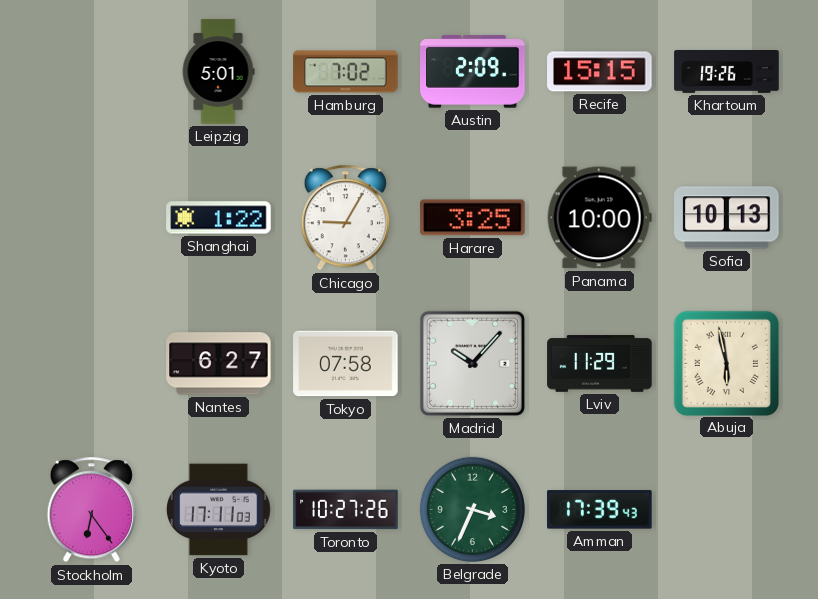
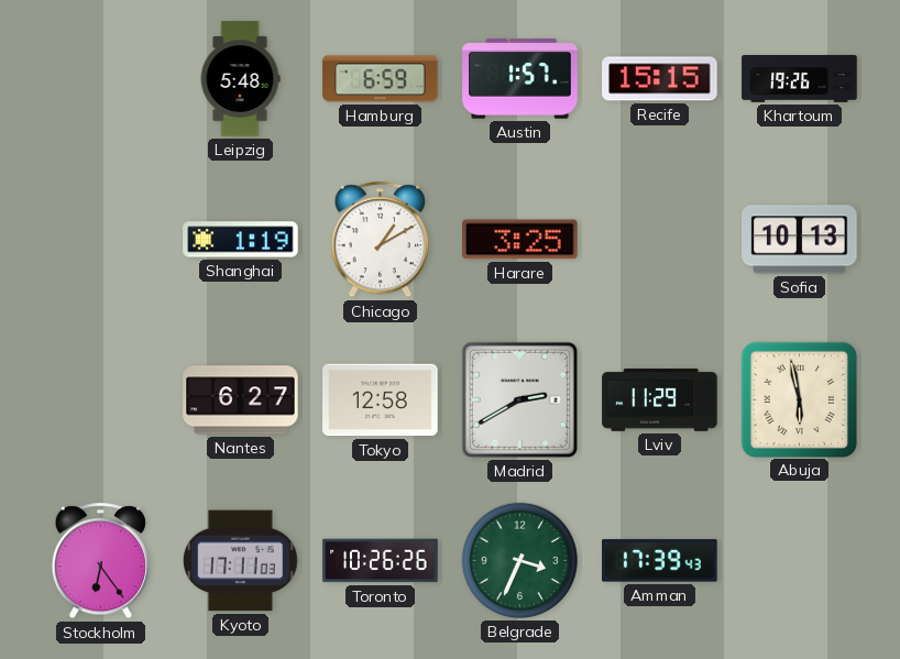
Leipzig: 5:01 -> 5:48
Hamburg: 7:02 -> 6:59
Austin: 2:09 -> 1:57
Shanghai: 1:22 -> 1:19
Chicago: 9:05 -> 1:10
Panama: 10:00 -> none
Tokyo: 07:58 -> 12:58
Madrid: 10:07 -> 2:40
Toronto: 10:27 -> 10:26
